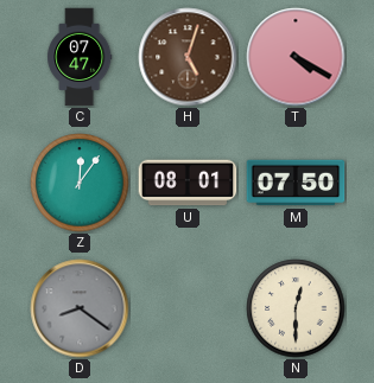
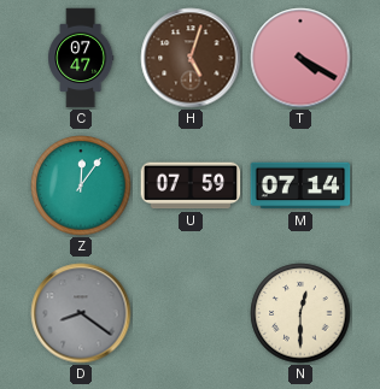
U: 08:01 -> 07:59
M: 07:50 -> 07:14
